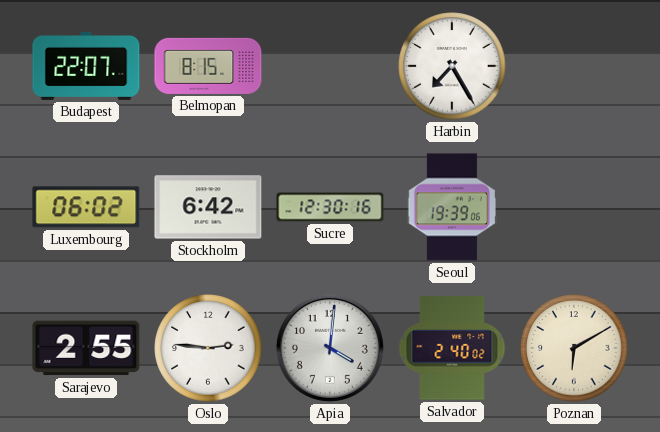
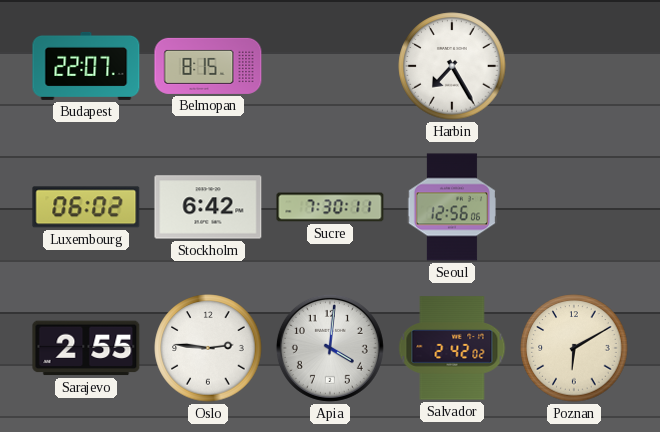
Sucre: 12:30 -> 7:30
Seoul: 19:39 -> 12:56
Salvador: 2:40 -> 2:42
